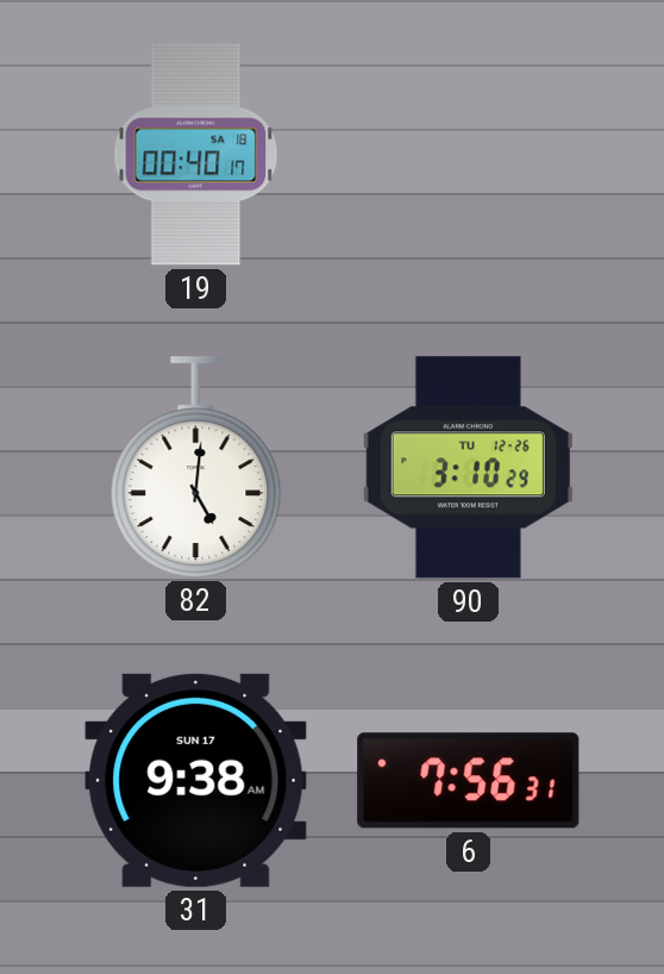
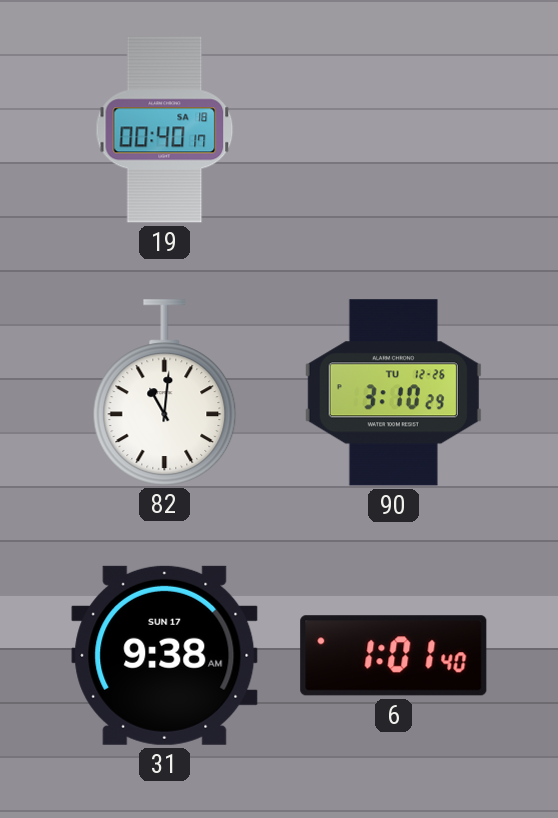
82: 5:01 -> 11:01
6: 7:56 -> 1:01
